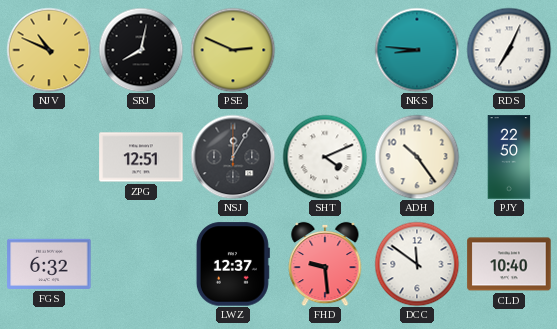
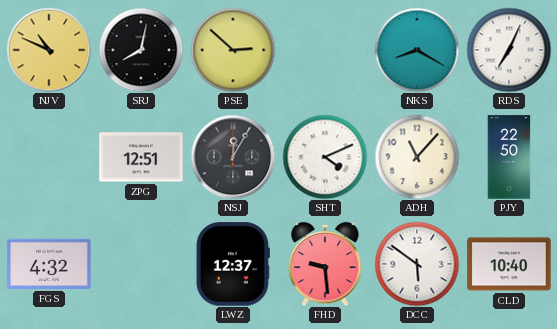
PSE: 2:49 -> 2:52
NKS: 8:46 -> 8:20
ADH: 10:24 -> 11:07
FGS: 6:32 -> 4:32
DCC: 11:51 -> 5:51
